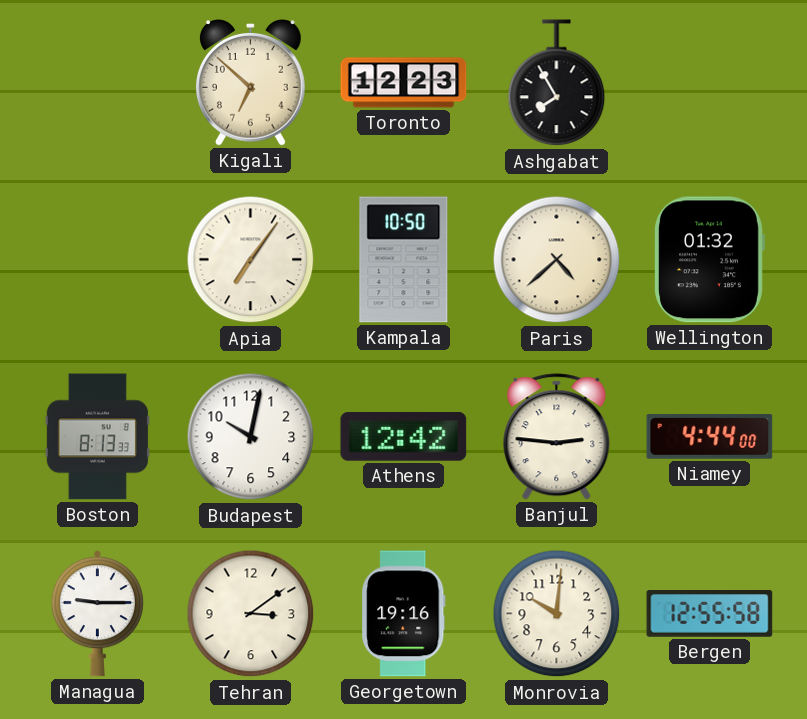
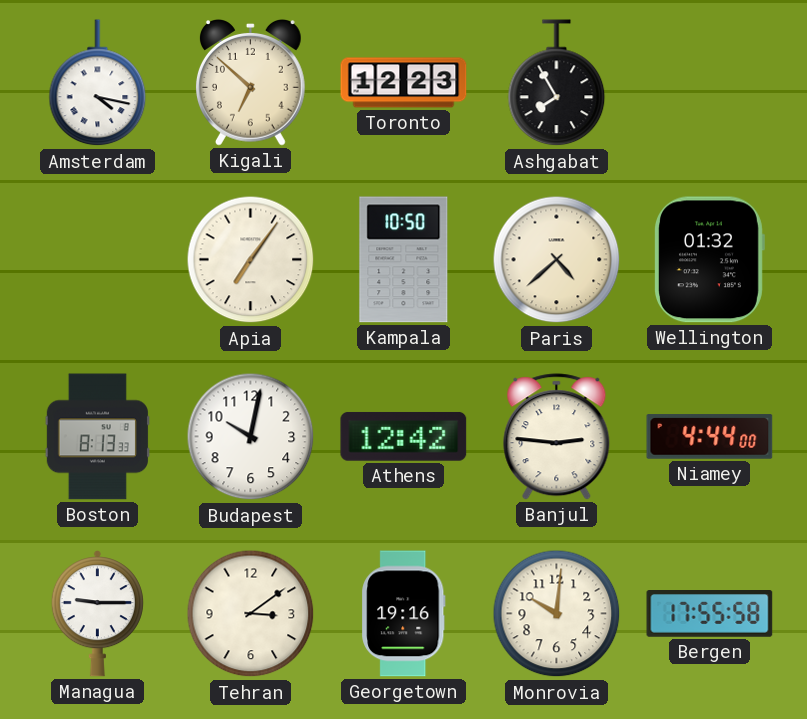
Amsterdam: none -> 4:17
Bergen: 12:55 -> 17:55
